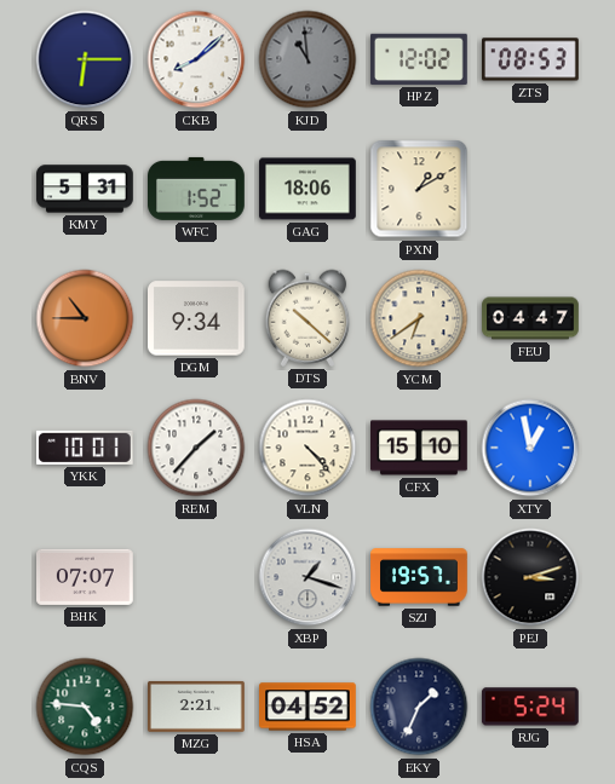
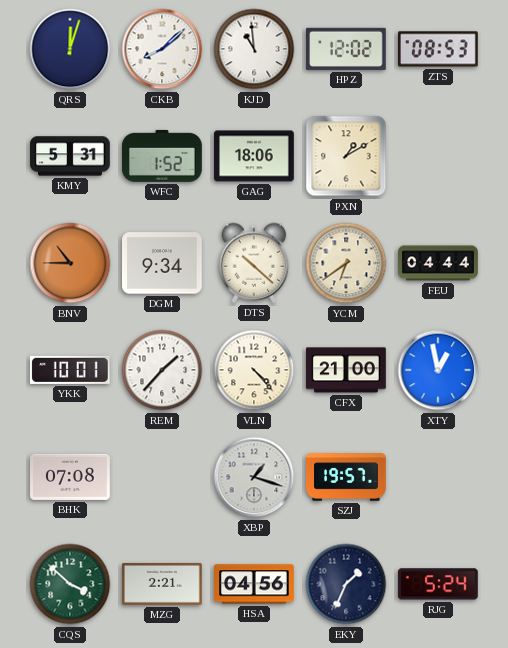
QRS: 6:15 -> 12:03
KJD dial: grey -> white
FEU: 04:47 -> 04:44
CFX: 15:10 -> 21:00
BHK: 07:07 -> 07:08
PEJ: 3:12 -> none
CQS: 4:46 -> 3:52
HSA: 04:52 -> 04:56
